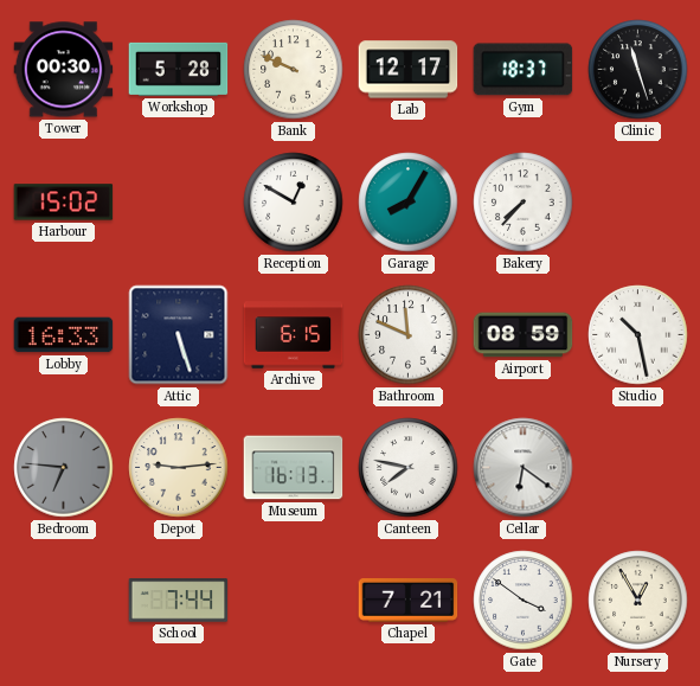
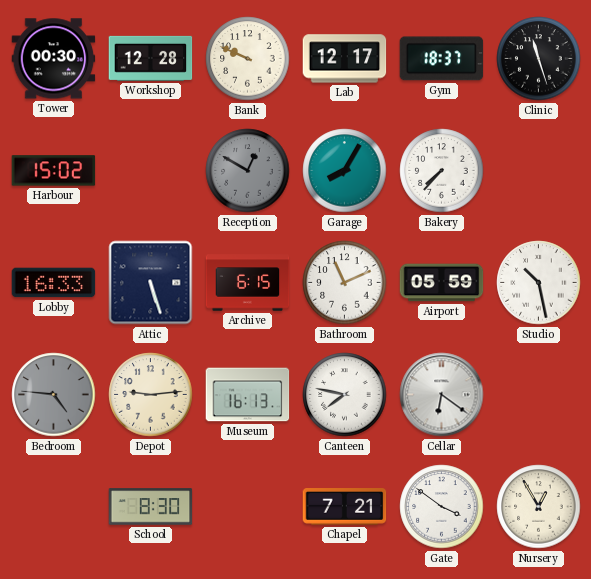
Workshop: 5:28 -> 12:28
Reception dial: white -> grey
Bathroom: 11:49 -> 11:11
Airport: 08:59 -> 05:59
Bedroom: 6:46 -> 4:46
School: 7:44 -> 8:30
